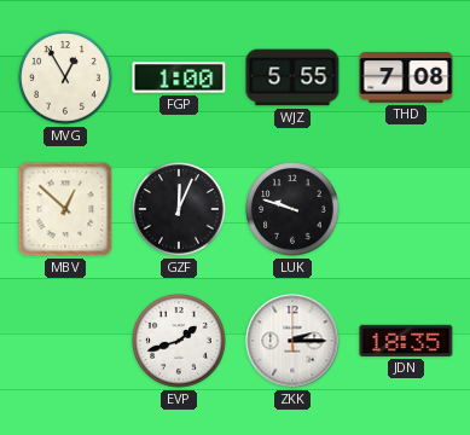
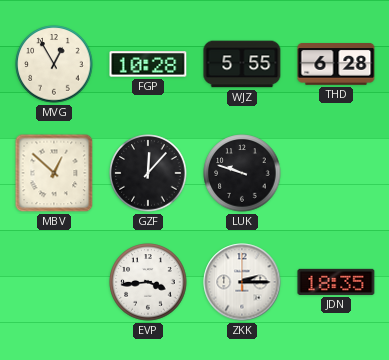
FGP: 1:00 -> 10:28
THD: 7:08 -> 6:28
GZF: 12:04 -> 12:07
EVP: 1:42 -> 3:44
